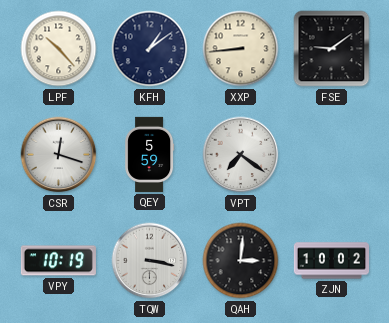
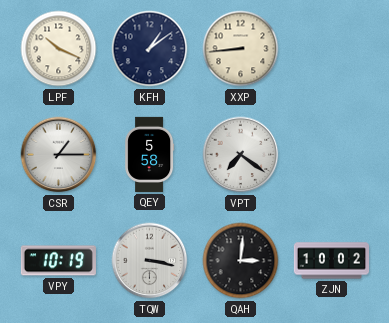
LPF: 10:23 -> 10:19
FSE: 9:09 -> none
CSR: 12:18 -> 1:15
QEY: 5:59 -> 5:58
